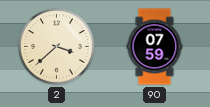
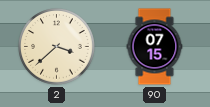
90: 07:59 -> 07:15
